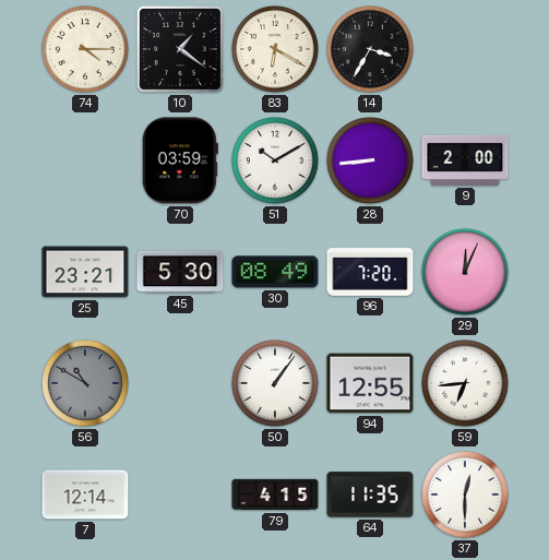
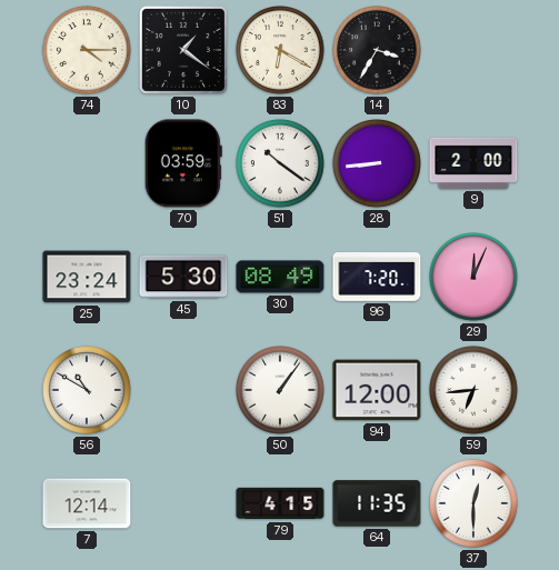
51: 10:10 -> 10:21
25: 23:21 -> 23:24
56 dial: grey -> white
94: 12:55 -> 12:00
